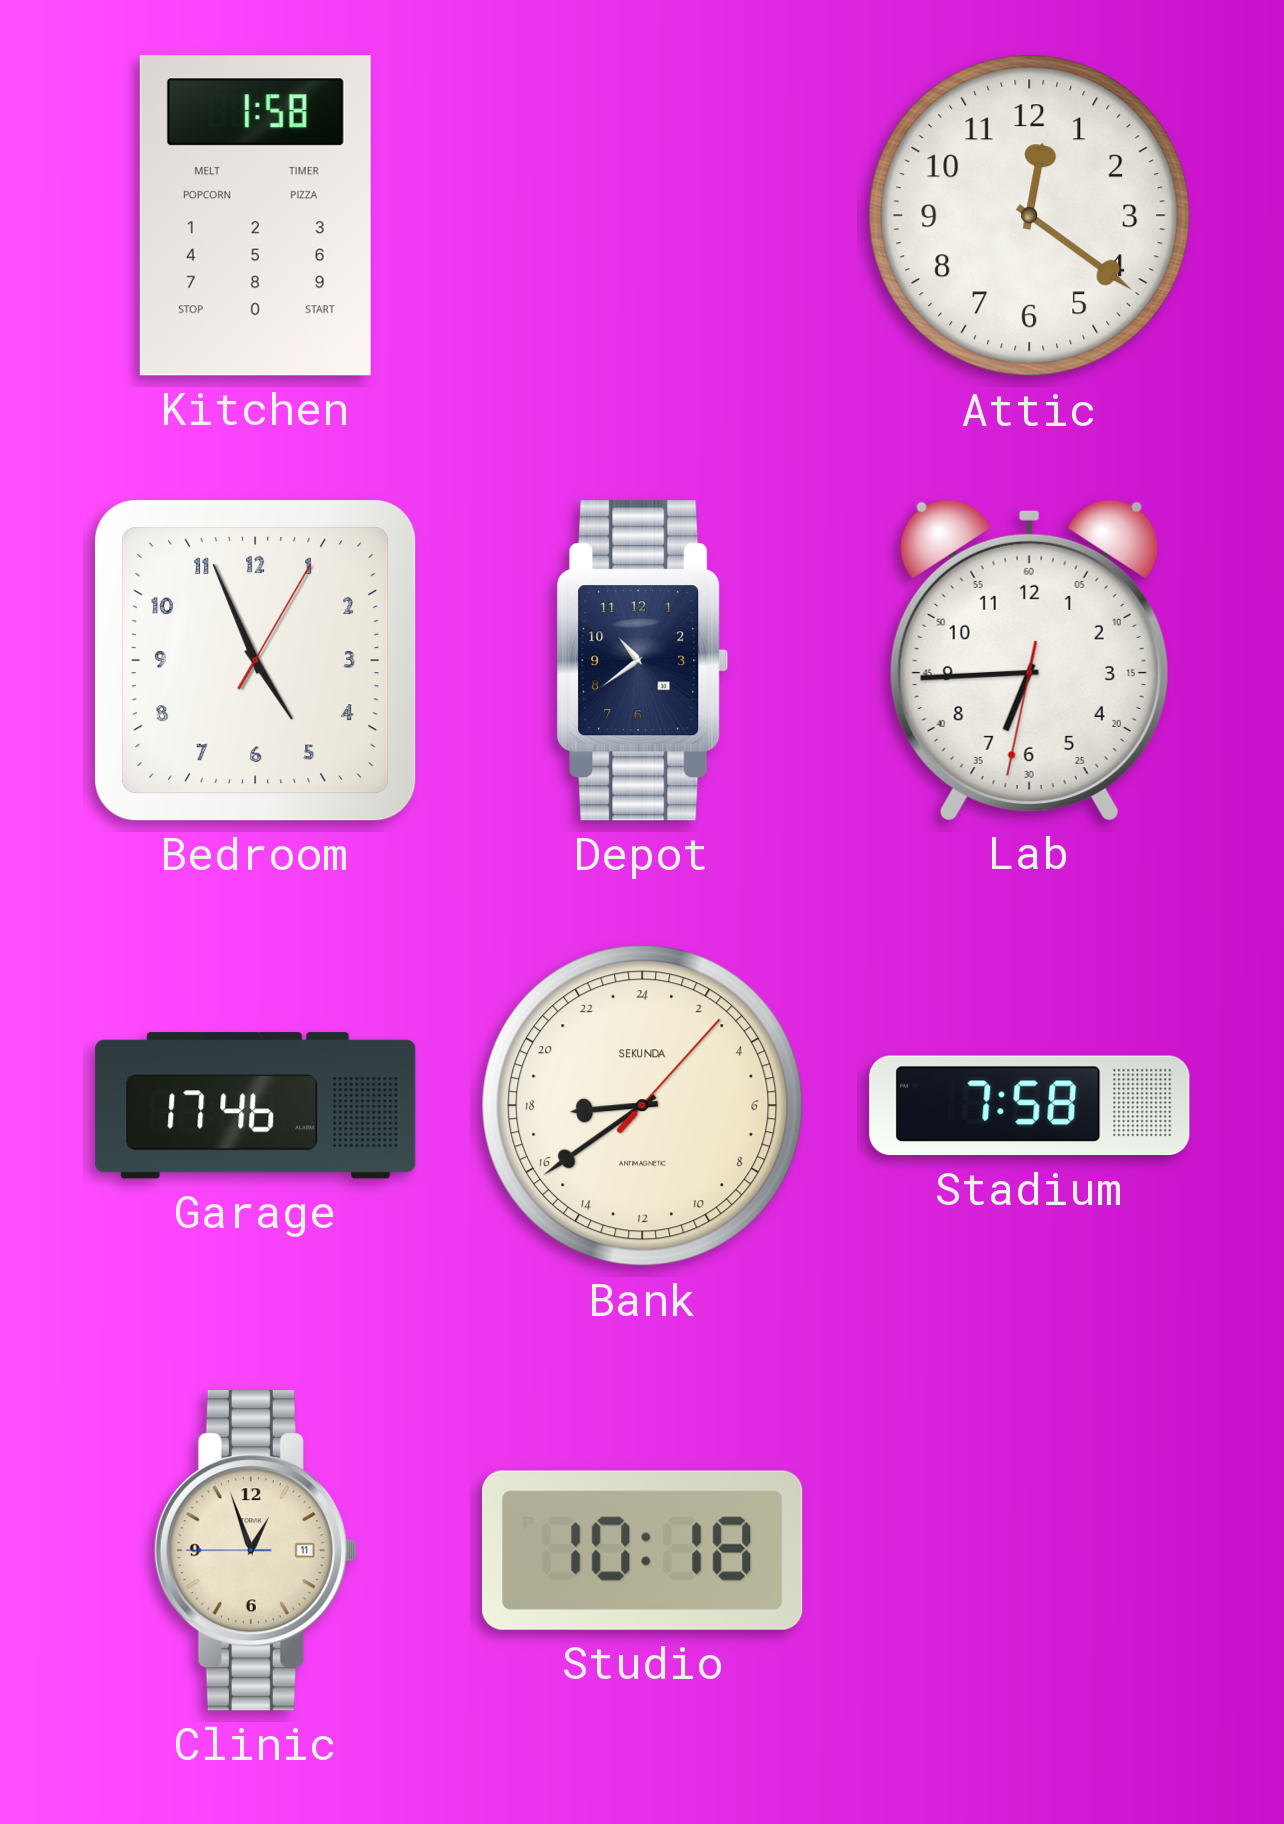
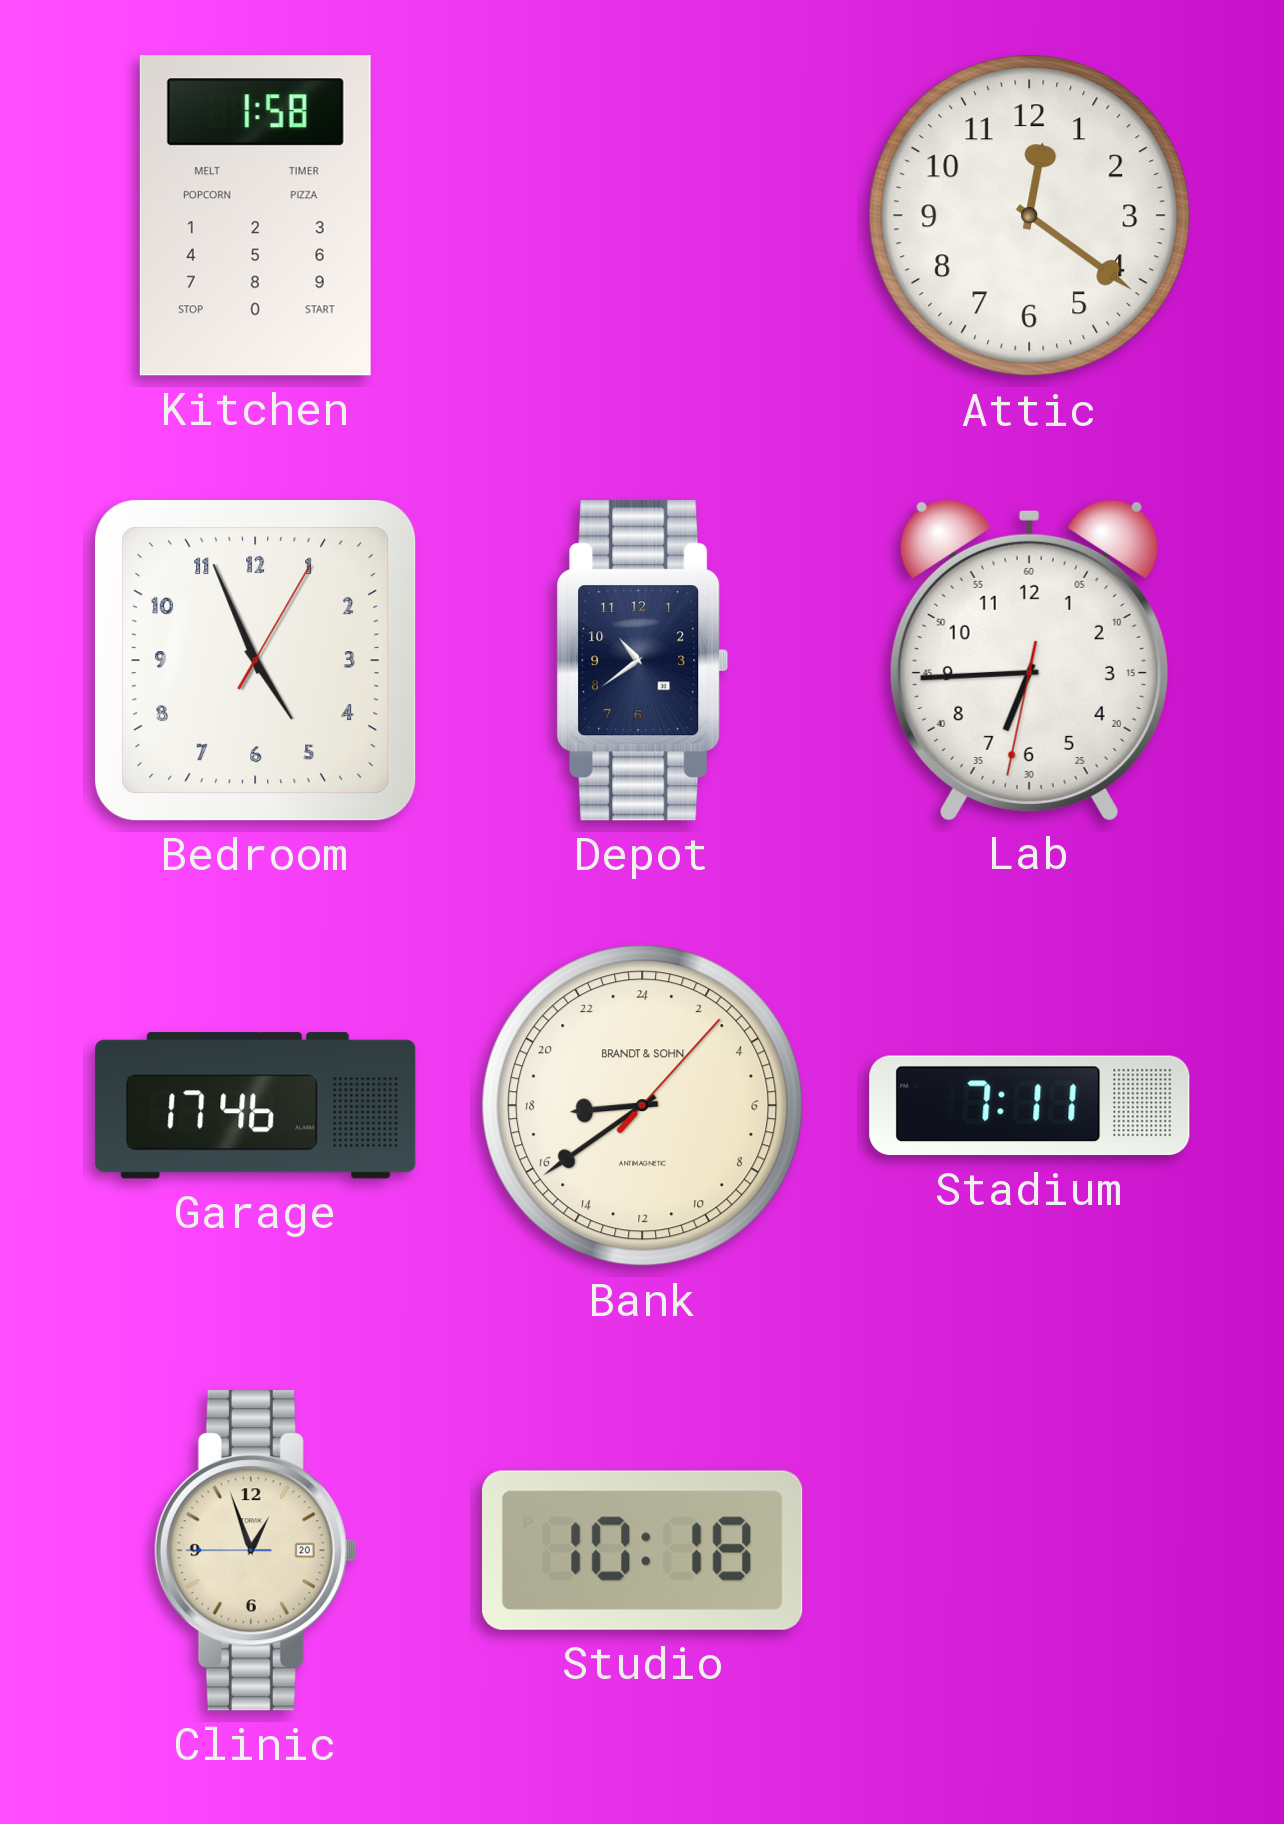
Bank brand: SEKUNDA -> BRANDT & SOHN
Stadium: 7:58 -> 7:11
Clinic date: 11 -> 20
